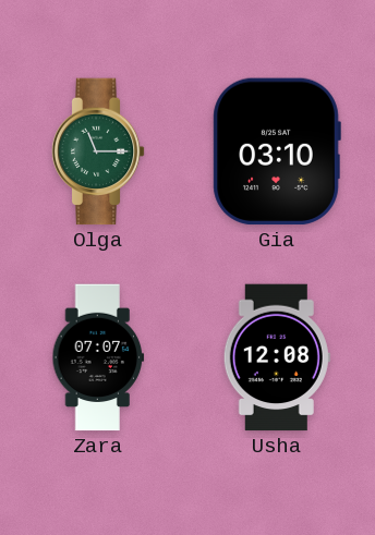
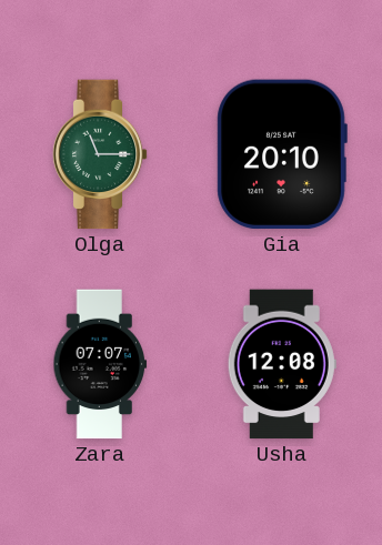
Gia: 03:10 -> 20:10
